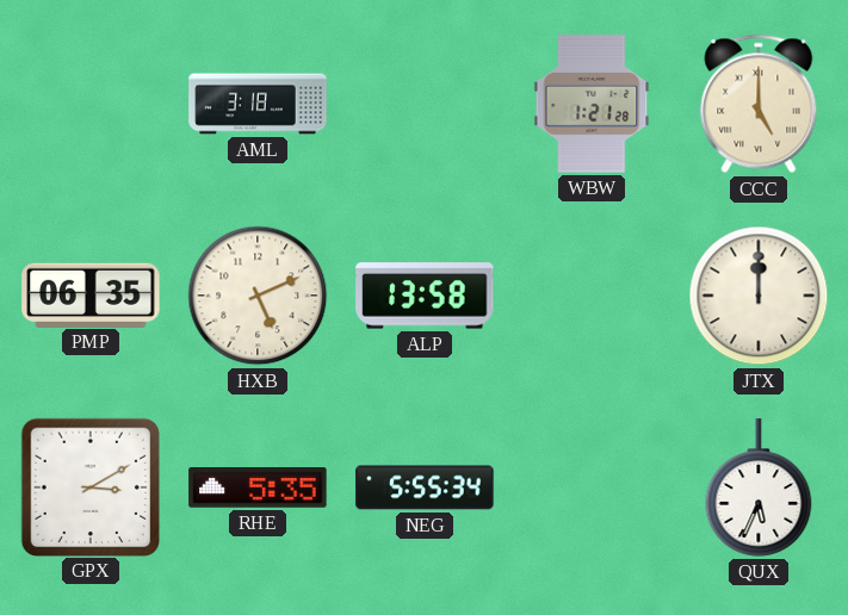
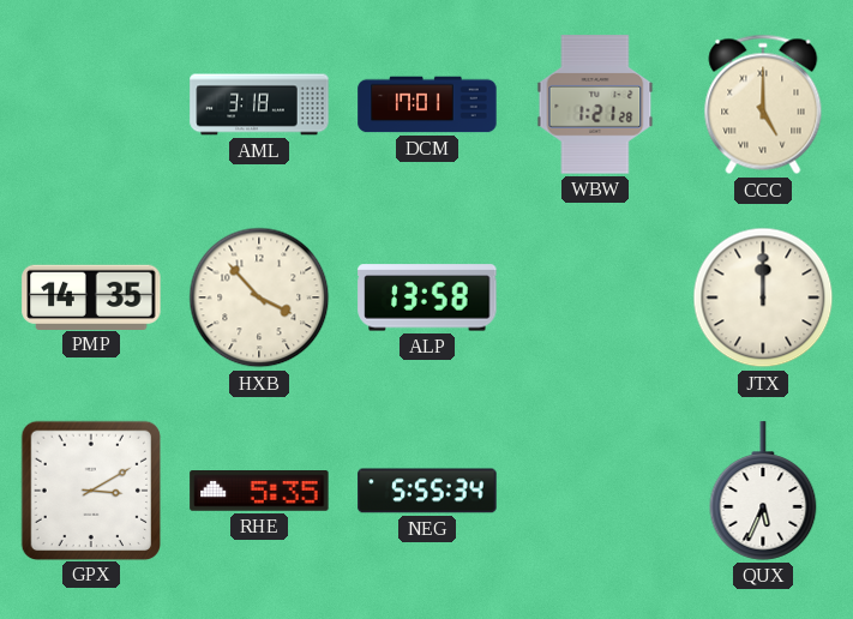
DCM: none -> 17:01
PMP: 06:35 -> 14:35
HXB: 5:11 -> 3:53
